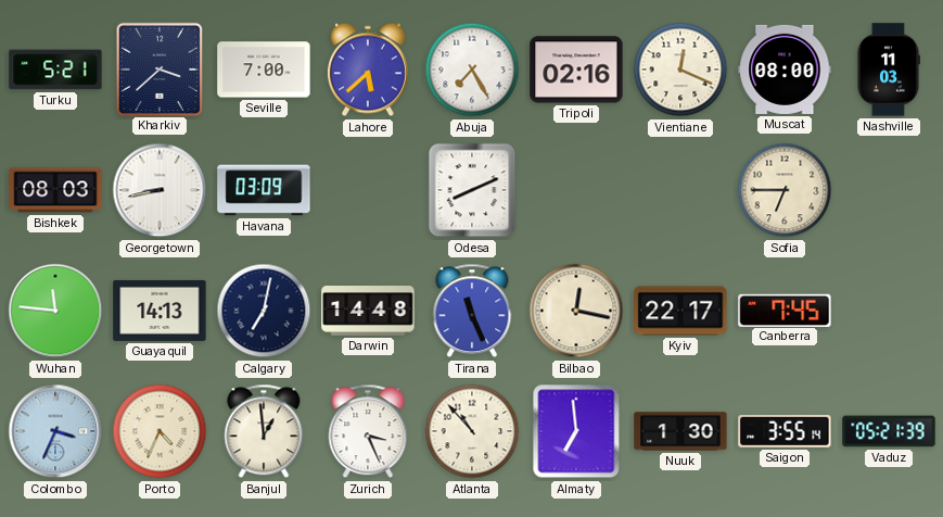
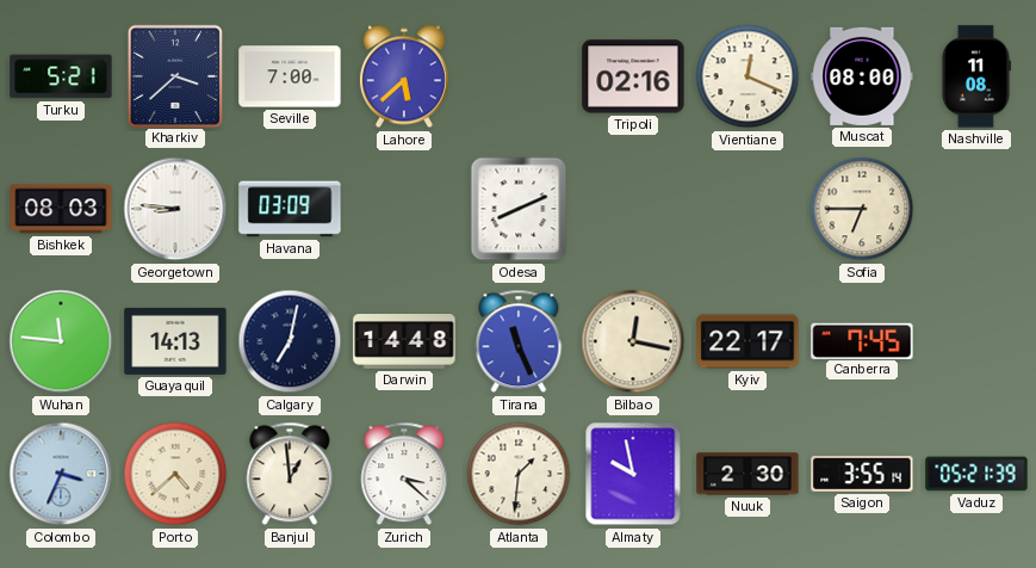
Abuja: 7:25 -> none
Nashville: 11:03 -> 11:08
Georgetown: 8:43 -> 8:46
Porto: 4:34 -> 4:38
Zurich: 3:26 -> 3:22
Atlanta: 10:53 -> 1:31
Almaty: 6:59 -> 9:58
Nuuk: 1:30 -> 2:30
